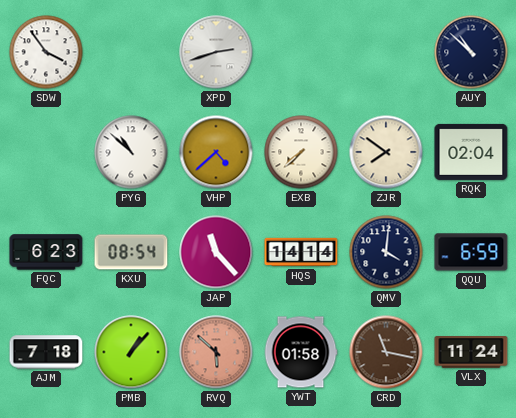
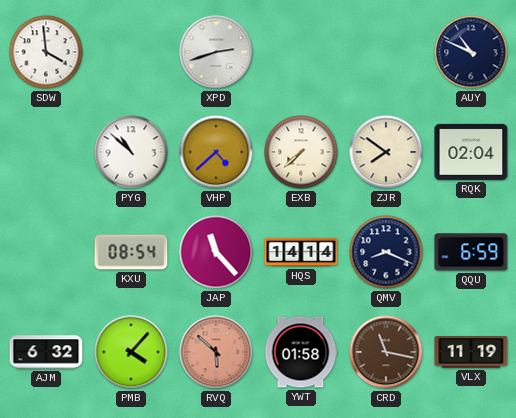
SDW: 3:54 -> 3:59
AUY: 10:52 -> 10:49
FQC: 6:23 -> none
QMV: 4:01 -> 8:19
AJM: 7:18 -> 6:32
PMB: 1:07 -> 4:07
VLX: 11:24 -> 11:19
